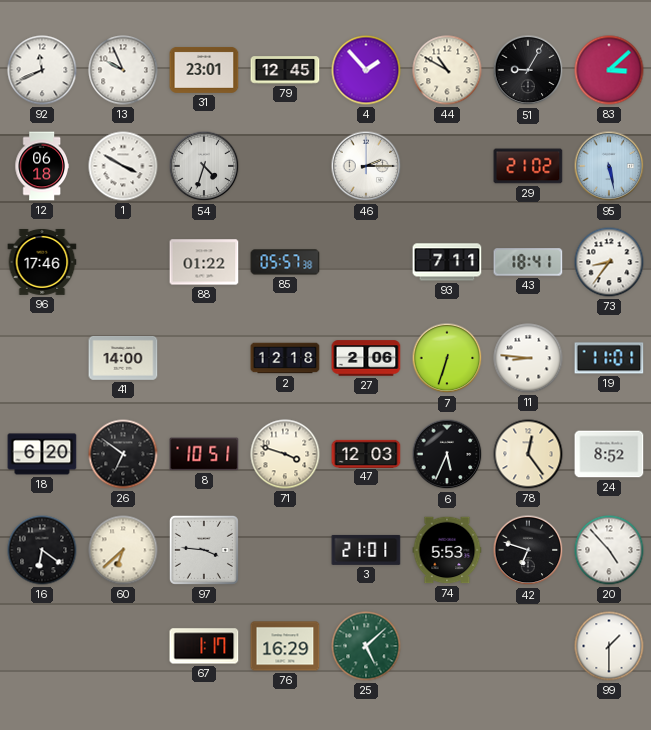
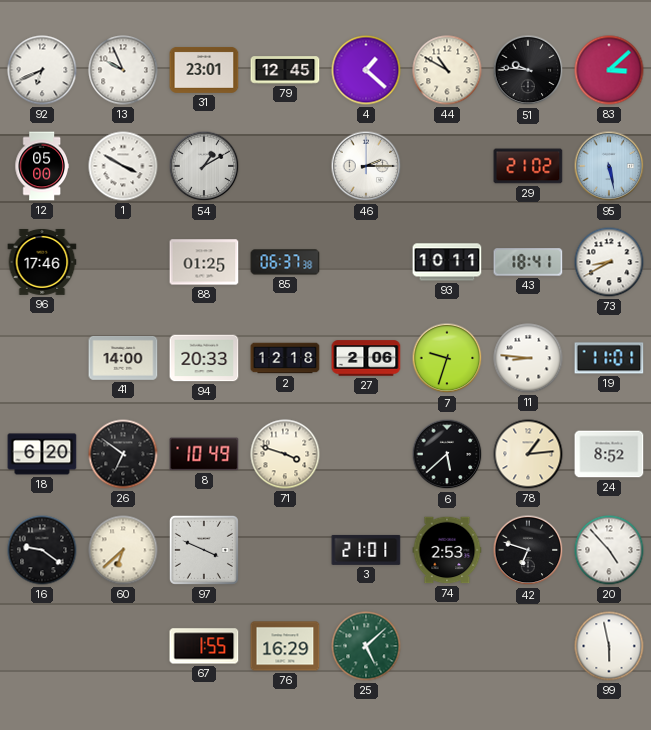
92: 11:41 -> 6:41
4: 1:53 -> 1:22
51: 9:05 -> 9:46
12: 06:18 -> 05:00
54: 4:33 -> 1:10
88: 01:22 -> 01:25
85: 05:57 -> 06:37
93: 7:11 -> 10:11
73: 8:36 -> 8:40
94: none -> 20:33
7: 6:33 -> 9:33
8: 10:51 -> 10:49
47: 12:03 -> none
6: 5:34 -> 5:38
78: 12:24 -> 1:14
16: 6:21 -> 9:21
97: 3:46 -> 3:49
74: 5:53 -> 2:53
67: 1:17 -> 1:55
99: 1:30 -> 5:58
